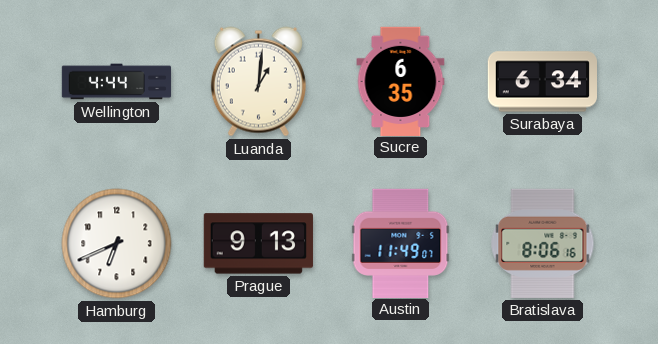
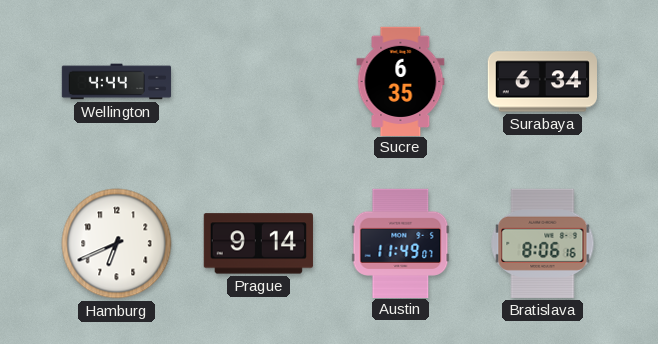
Luanda: 1:01 -> none
Prague: 9:13 -> 9:14
